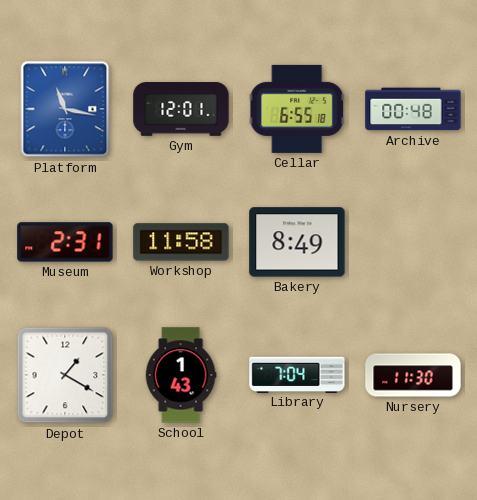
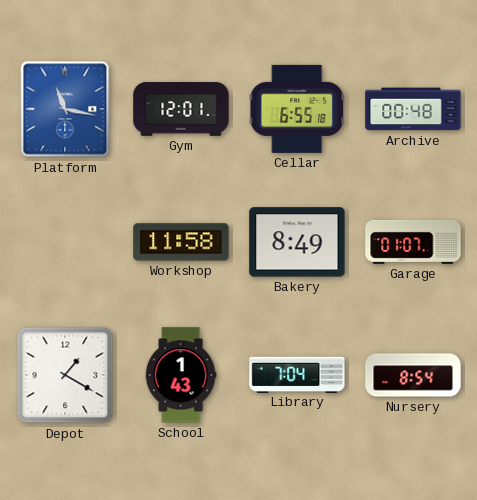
Museum: 2:31 -> none
Garage: none -> 01:07
Nursery: 11:30 -> 8:54
